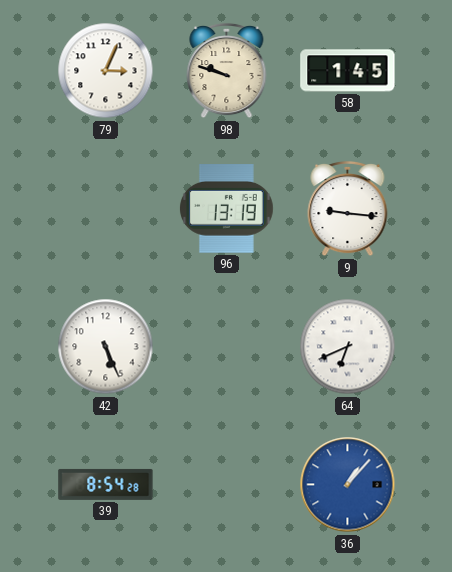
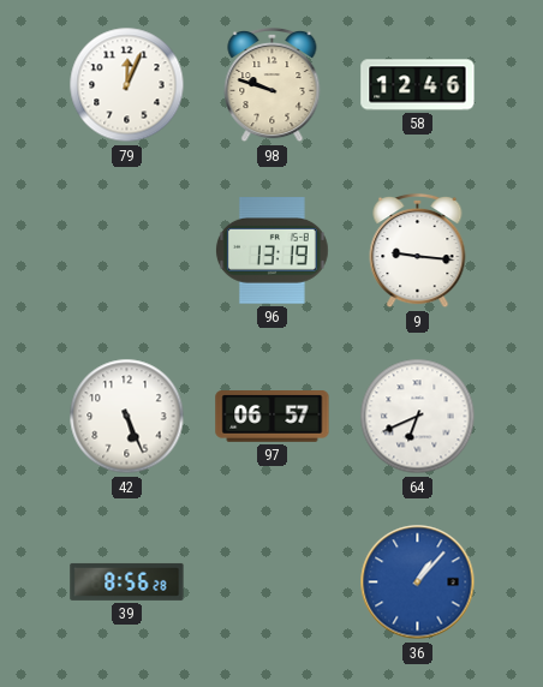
79: 3:04 -> 12:04
58: 1:45 -> 12:46
97: none -> 06:57
39: 8:54 -> 8:56
